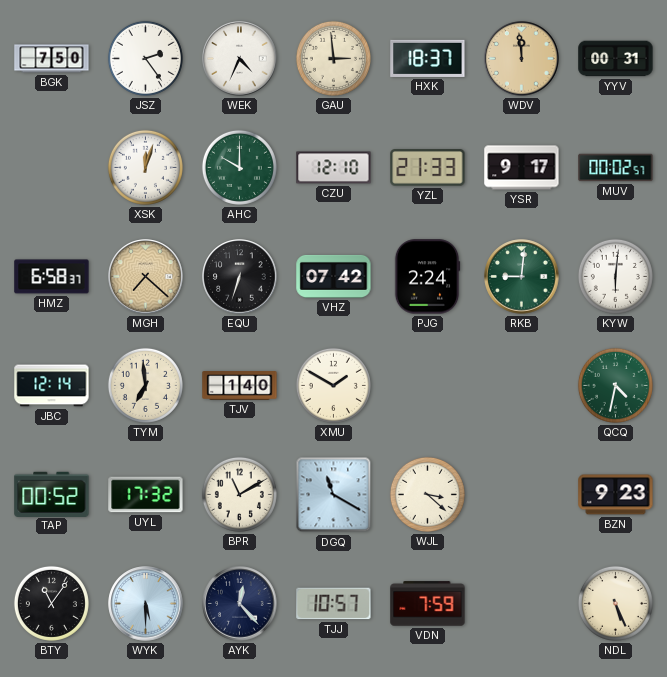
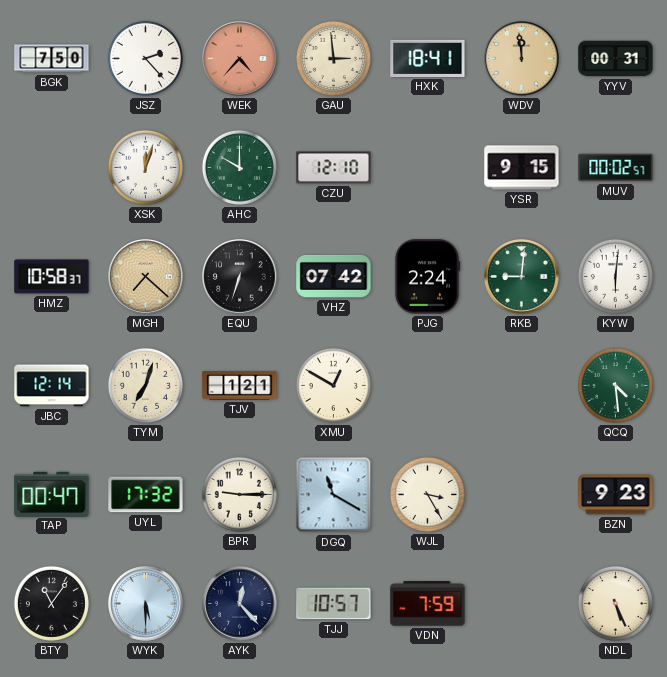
JSZ: 2:24 -> 2:23
WEK: 4:34 -> 4:37
WEK dial: white -> salmon
HXK: 18:37 -> 18:41
YZL: 21:33 -> none
YSR: 9:17 -> 9:15
HMZ: 6:58 -> 10:58
TYM: 6:59 -> 7:03
TJV: 1:40 -> 1:21
XMU: 1:50 -> 12:50
QCQ: 4:32 -> 4:29
TAP: 00:52 -> 00:47
BPR: 11:10 -> 9:15
WJL: 3:22 -> 3:25
